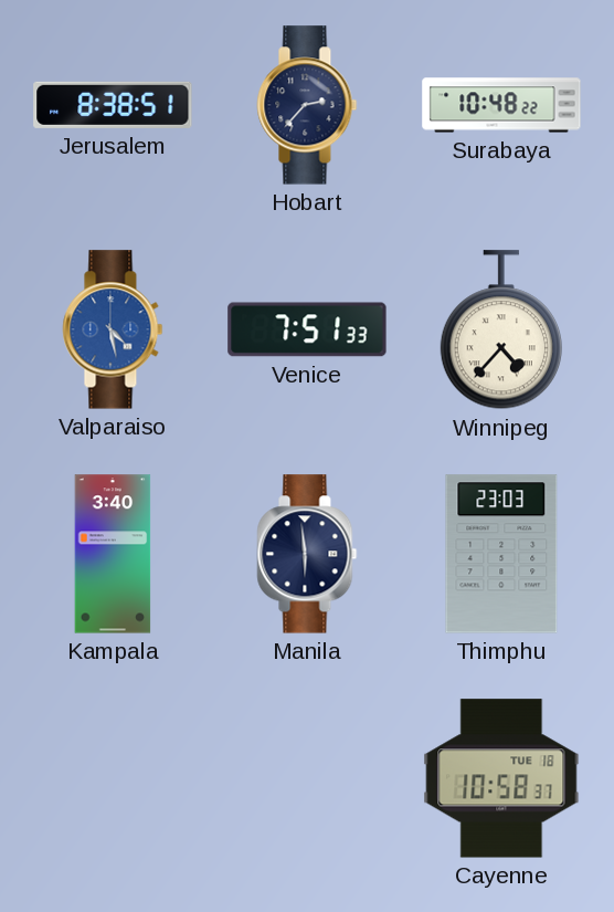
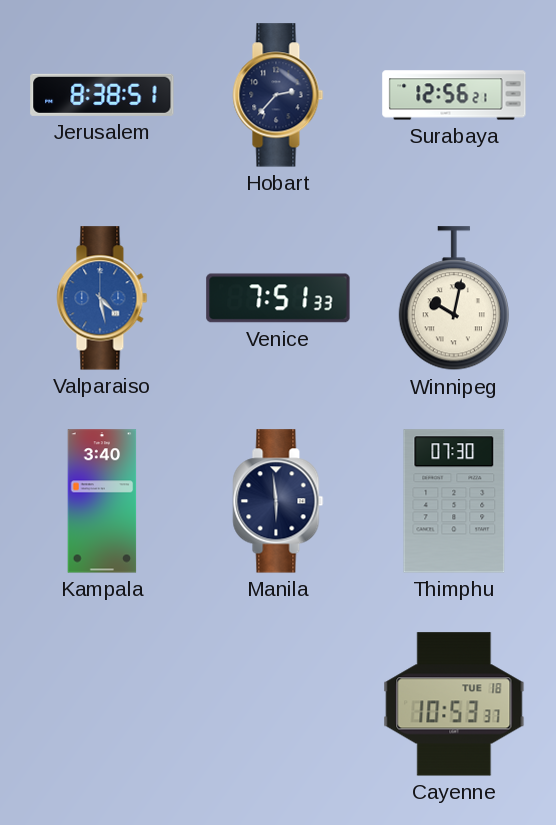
Surabaya: 10:48 -> 12:56
Winnipeg: 4:37 -> 10:02
Thimphu: 23:03 -> 07:30
Cayenne: 10:58 -> 10:53
